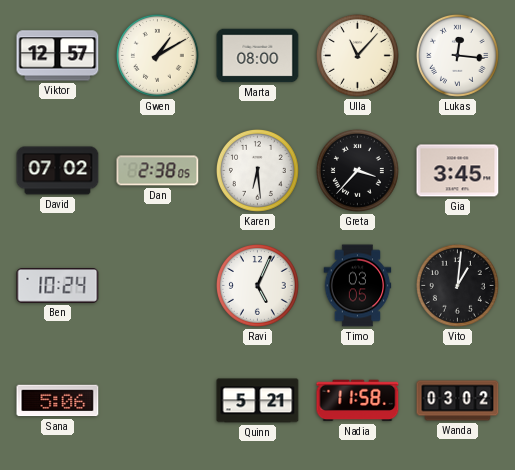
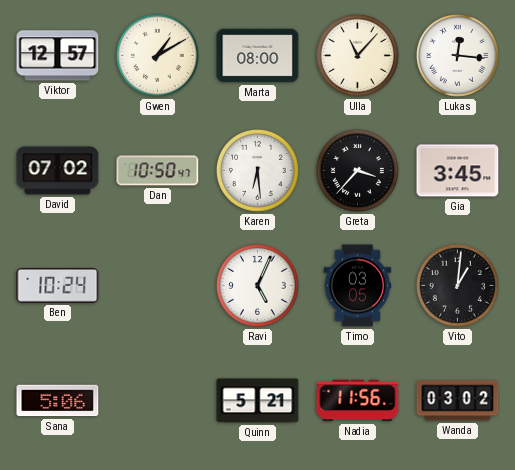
Dan: 2:38 -> 10:50
Nadia: 11:58 -> 11:56
